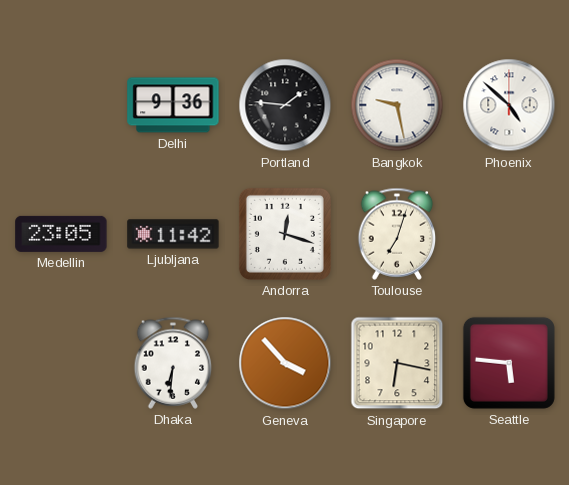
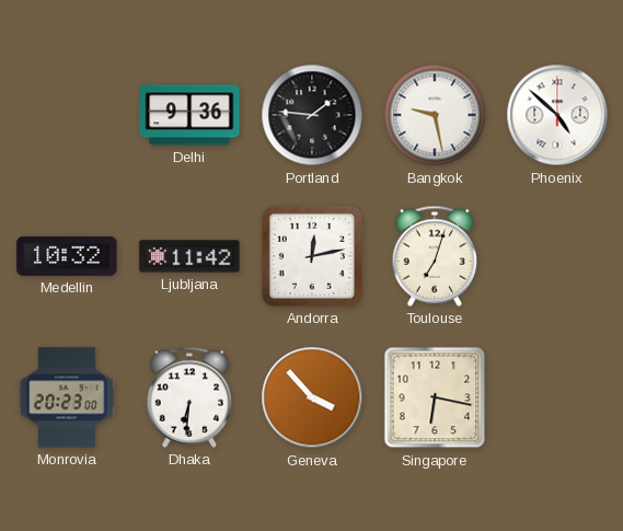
Medellin: 23:05 -> 10:32
Andorra: 12:18 -> 12:13
Monrovia: none -> 20:23
Seattle: 5:46 -> none
